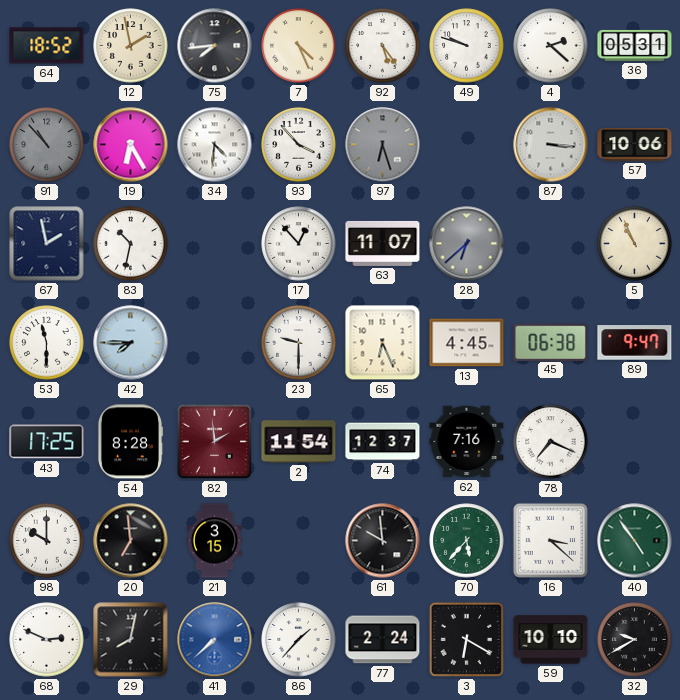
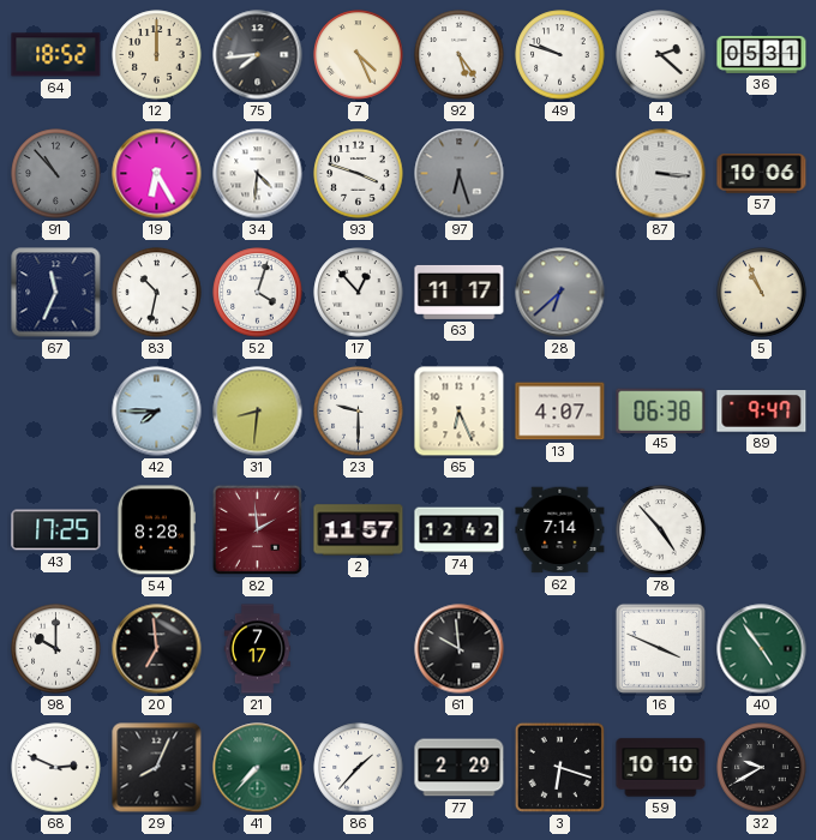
12: 1:58 -> 12:00
93: 3:53 -> 3:48
67: 1:58 -> 11:34
52: none -> 4:03
63: 11:07 -> 11:17
53: 11:30 -> none
31: none -> 8:31
13: 4:45 -> 4:07
2: 11:54 -> 11:57
74: 12:37 -> 12:42
62: 7:16 -> 7:14
78: 7:19 -> 4:53
21: 3:15 -> 7:17
70: 5:37 -> none
16: 3:22 -> 3:49
29: 8:02 -> 8:04
41: 7:38 -> 7:37
41 dial: blue -> green
77: 2:24 -> 2:29
3: 6:20 -> 6:18
